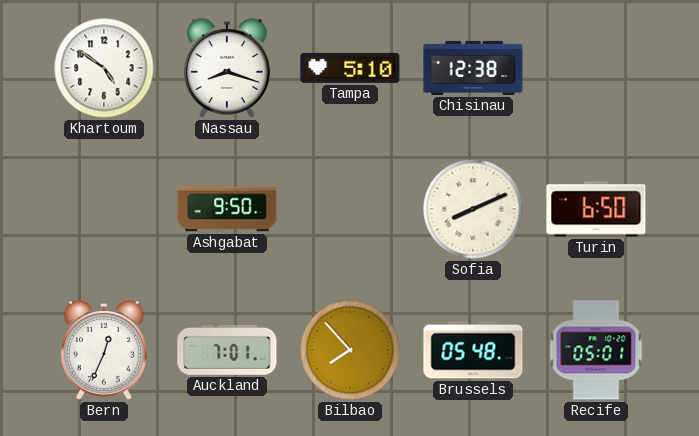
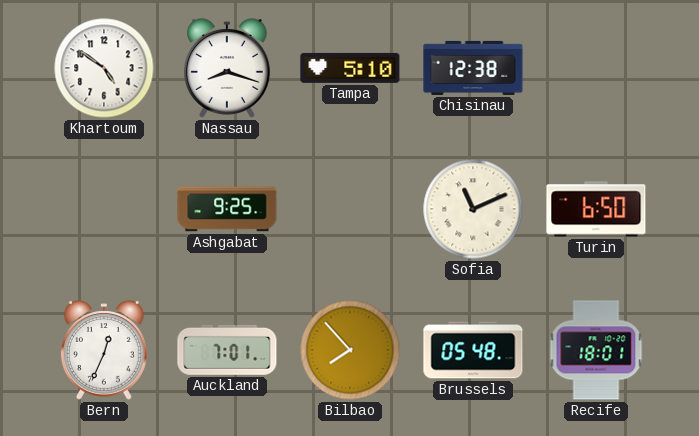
Ashgabat: 9:50 -> 9:25
Sofia: 8:11 -> 11:11
Recife: 05:01 -> 18:01
